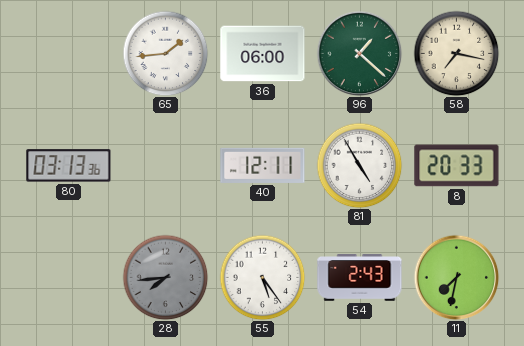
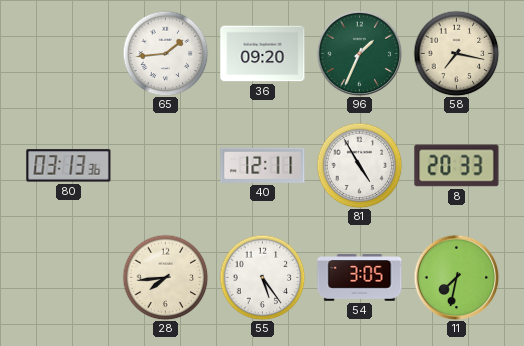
36: 06:00 -> 09:20
96: 1:22 -> 1:34
28 dial: grey -> cream
54: 2:43 -> 3:05
